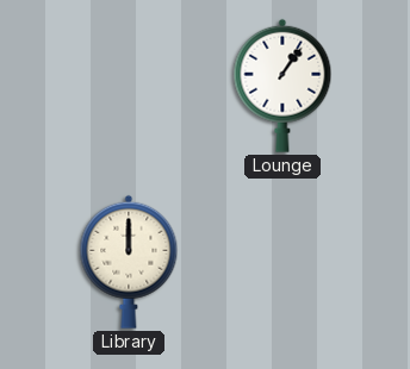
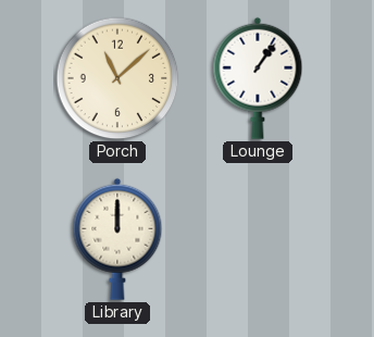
Porch: none -> 11:08
